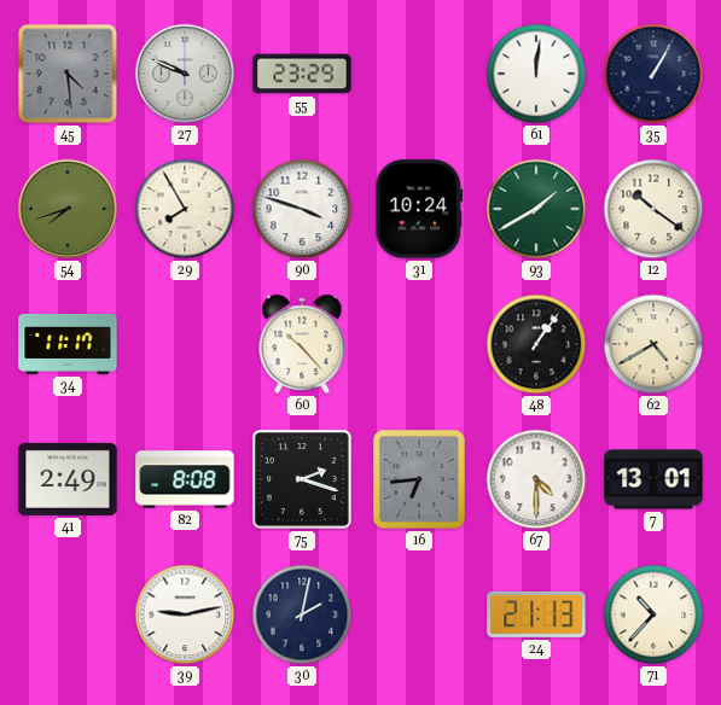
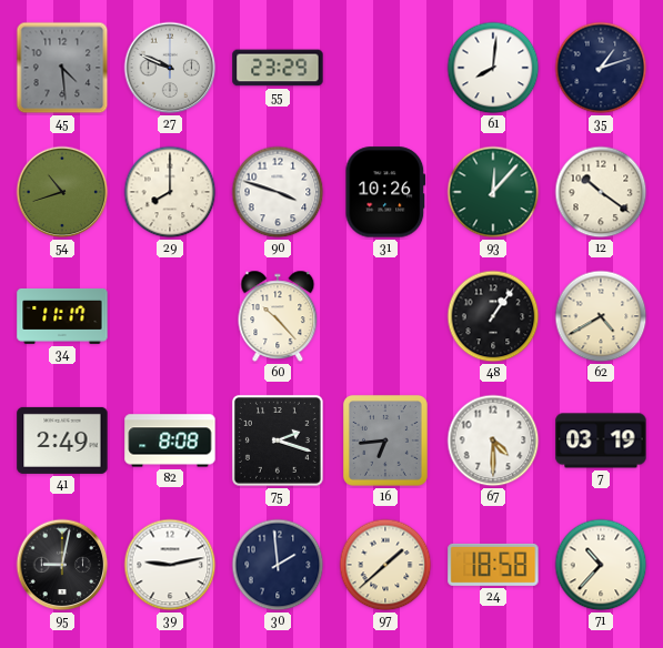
61: 12:01 -> 8:01
35: 1:05 -> 1:12
54: 7:42 -> 10:42
29: 7:55 -> 8:00
31: 10:24 -> 10:26
93: 1:40 -> 12:07
7: 13:01 -> 03:19
95: none -> 9:02
30: 2:02 -> 1:59
97: none -> 1:38
24: 21:13 -> 18:58
